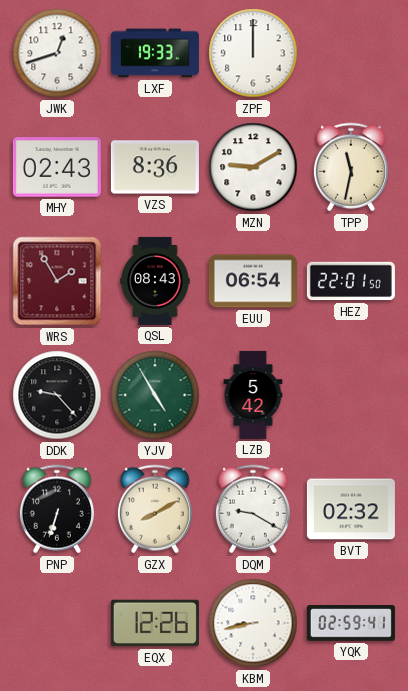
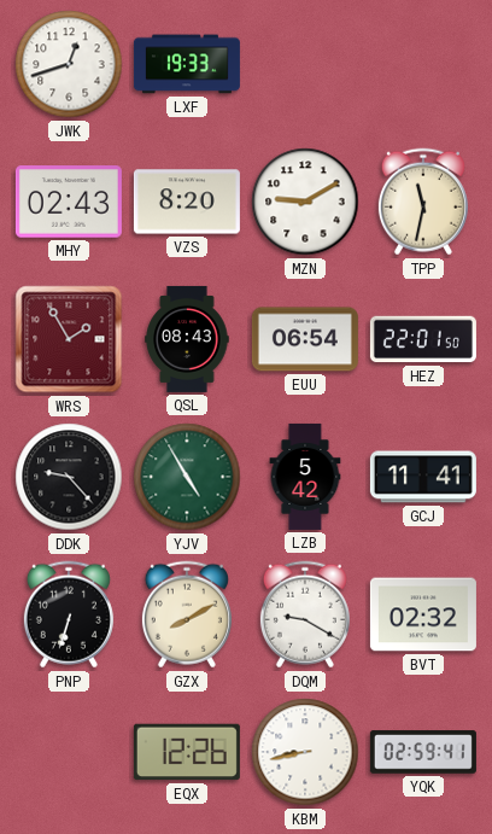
ZPF: 12:00 -> none
VZS: 8:36 -> 8:20
GCJ: none -> 11:41
